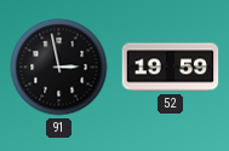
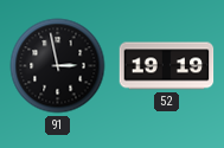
52: 19:59 -> 19:19
